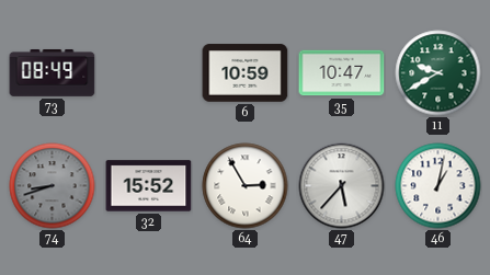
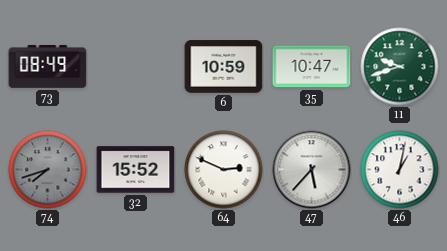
11: 9:40 -> 9:42
74: 8:42 -> 7:42
64: 2:55 -> 2:49
